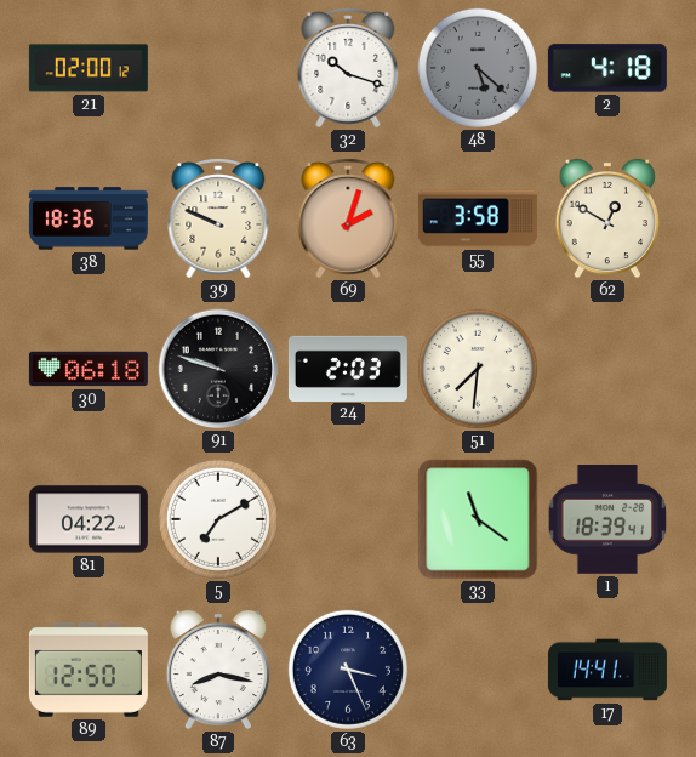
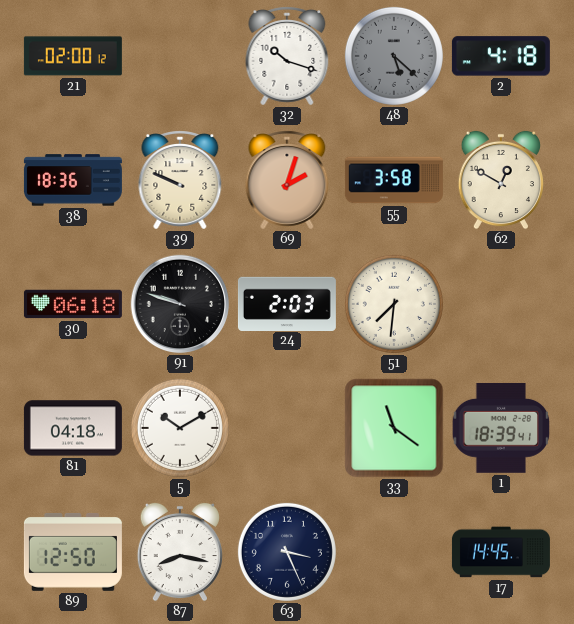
81: 04:22 -> 04:18
5: 7:10 -> 10:10
17: 14:41 -> 14:45
